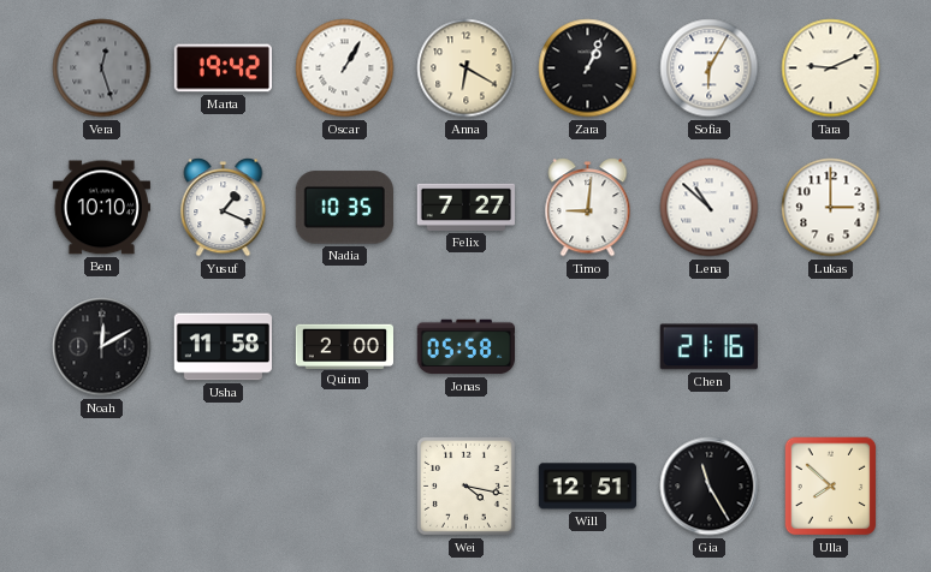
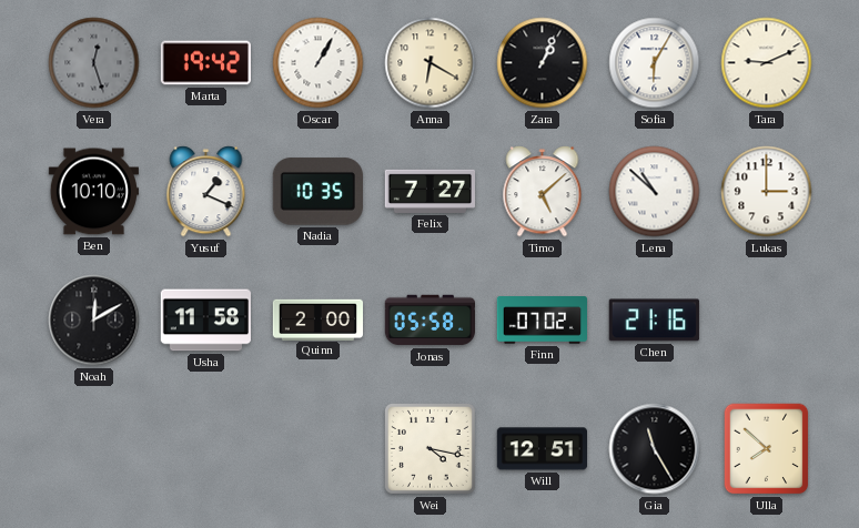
Timo: 9:01 -> 5:08
Finn: none -> 07:02
